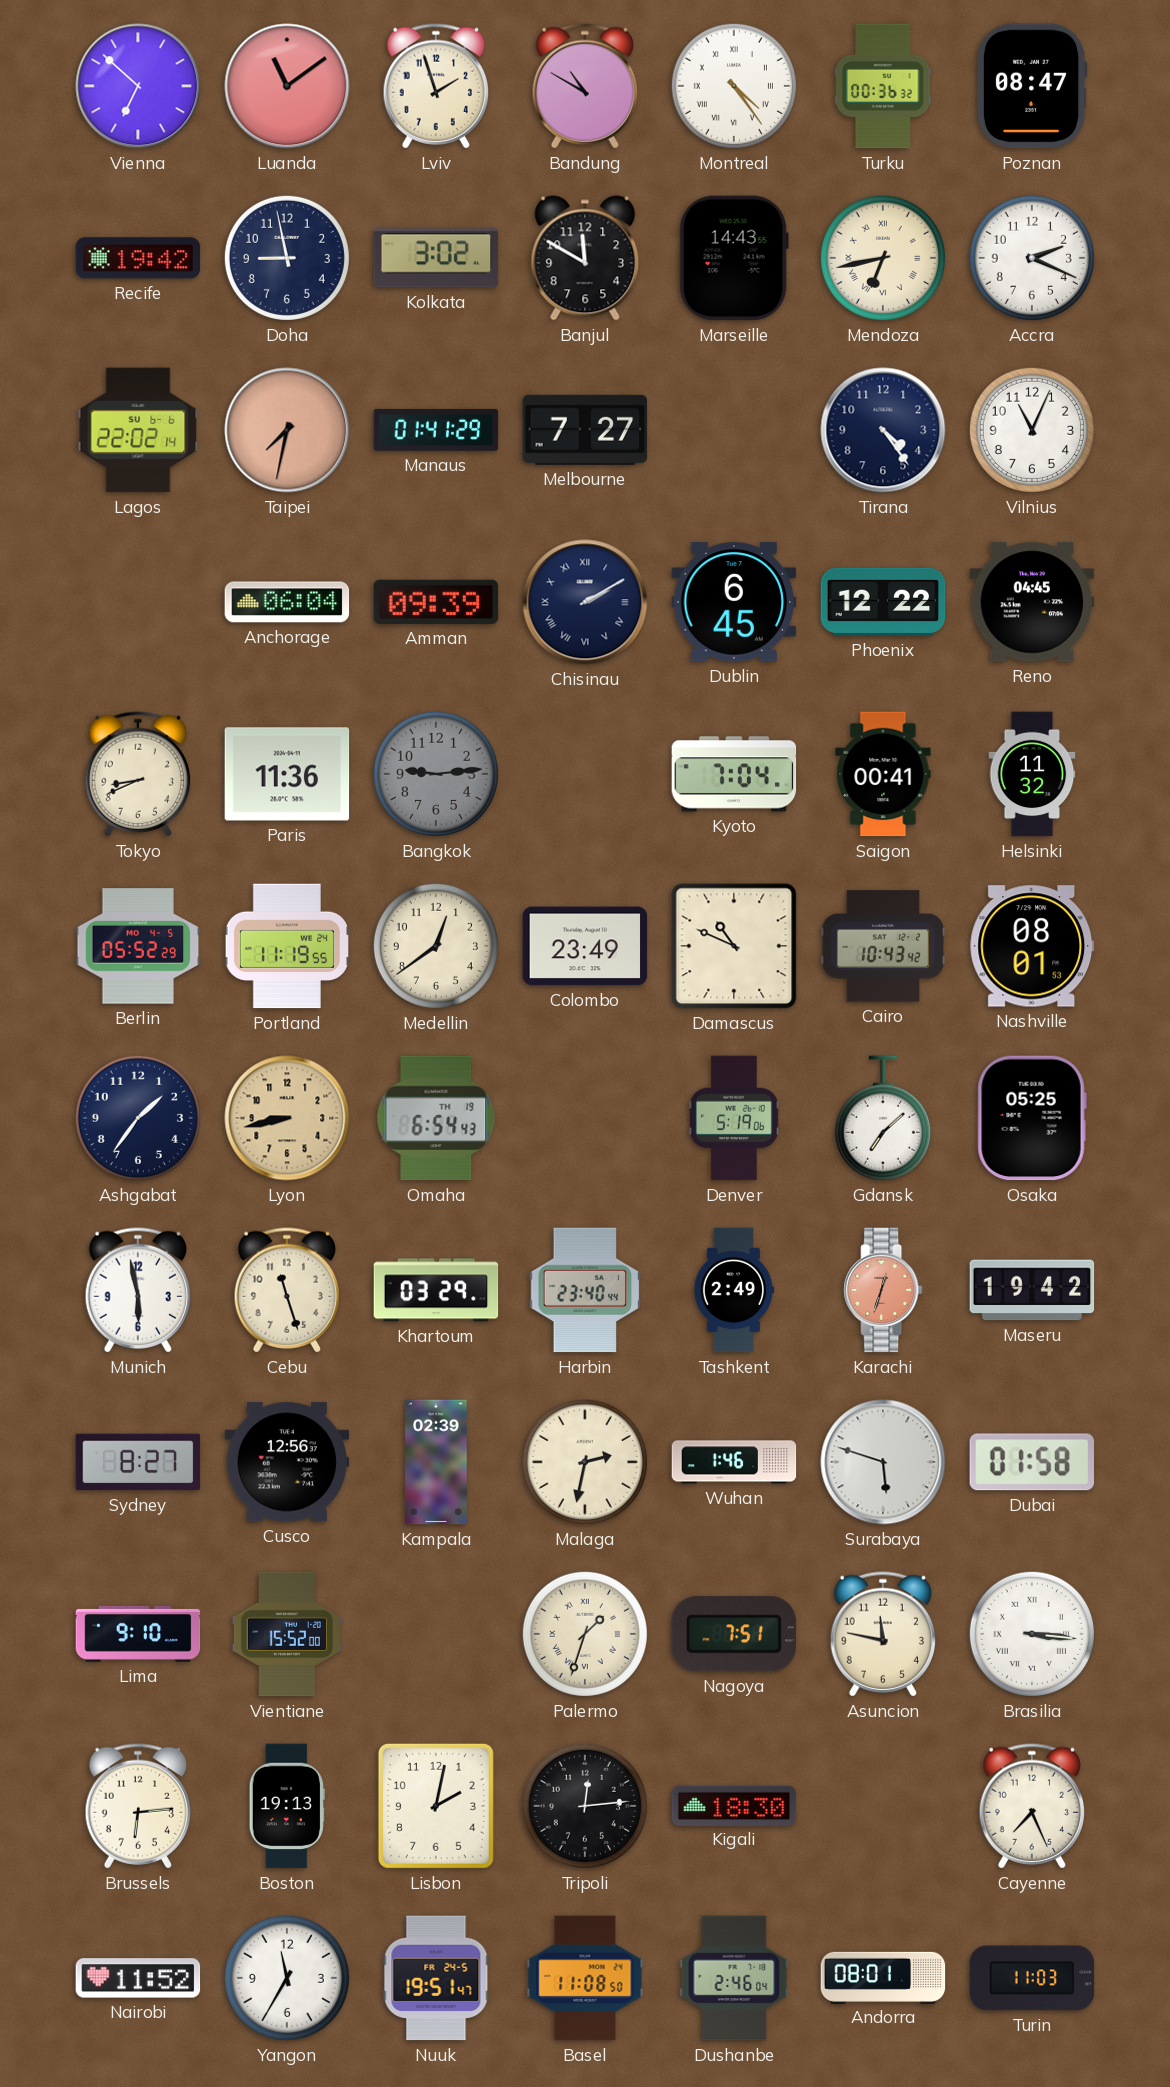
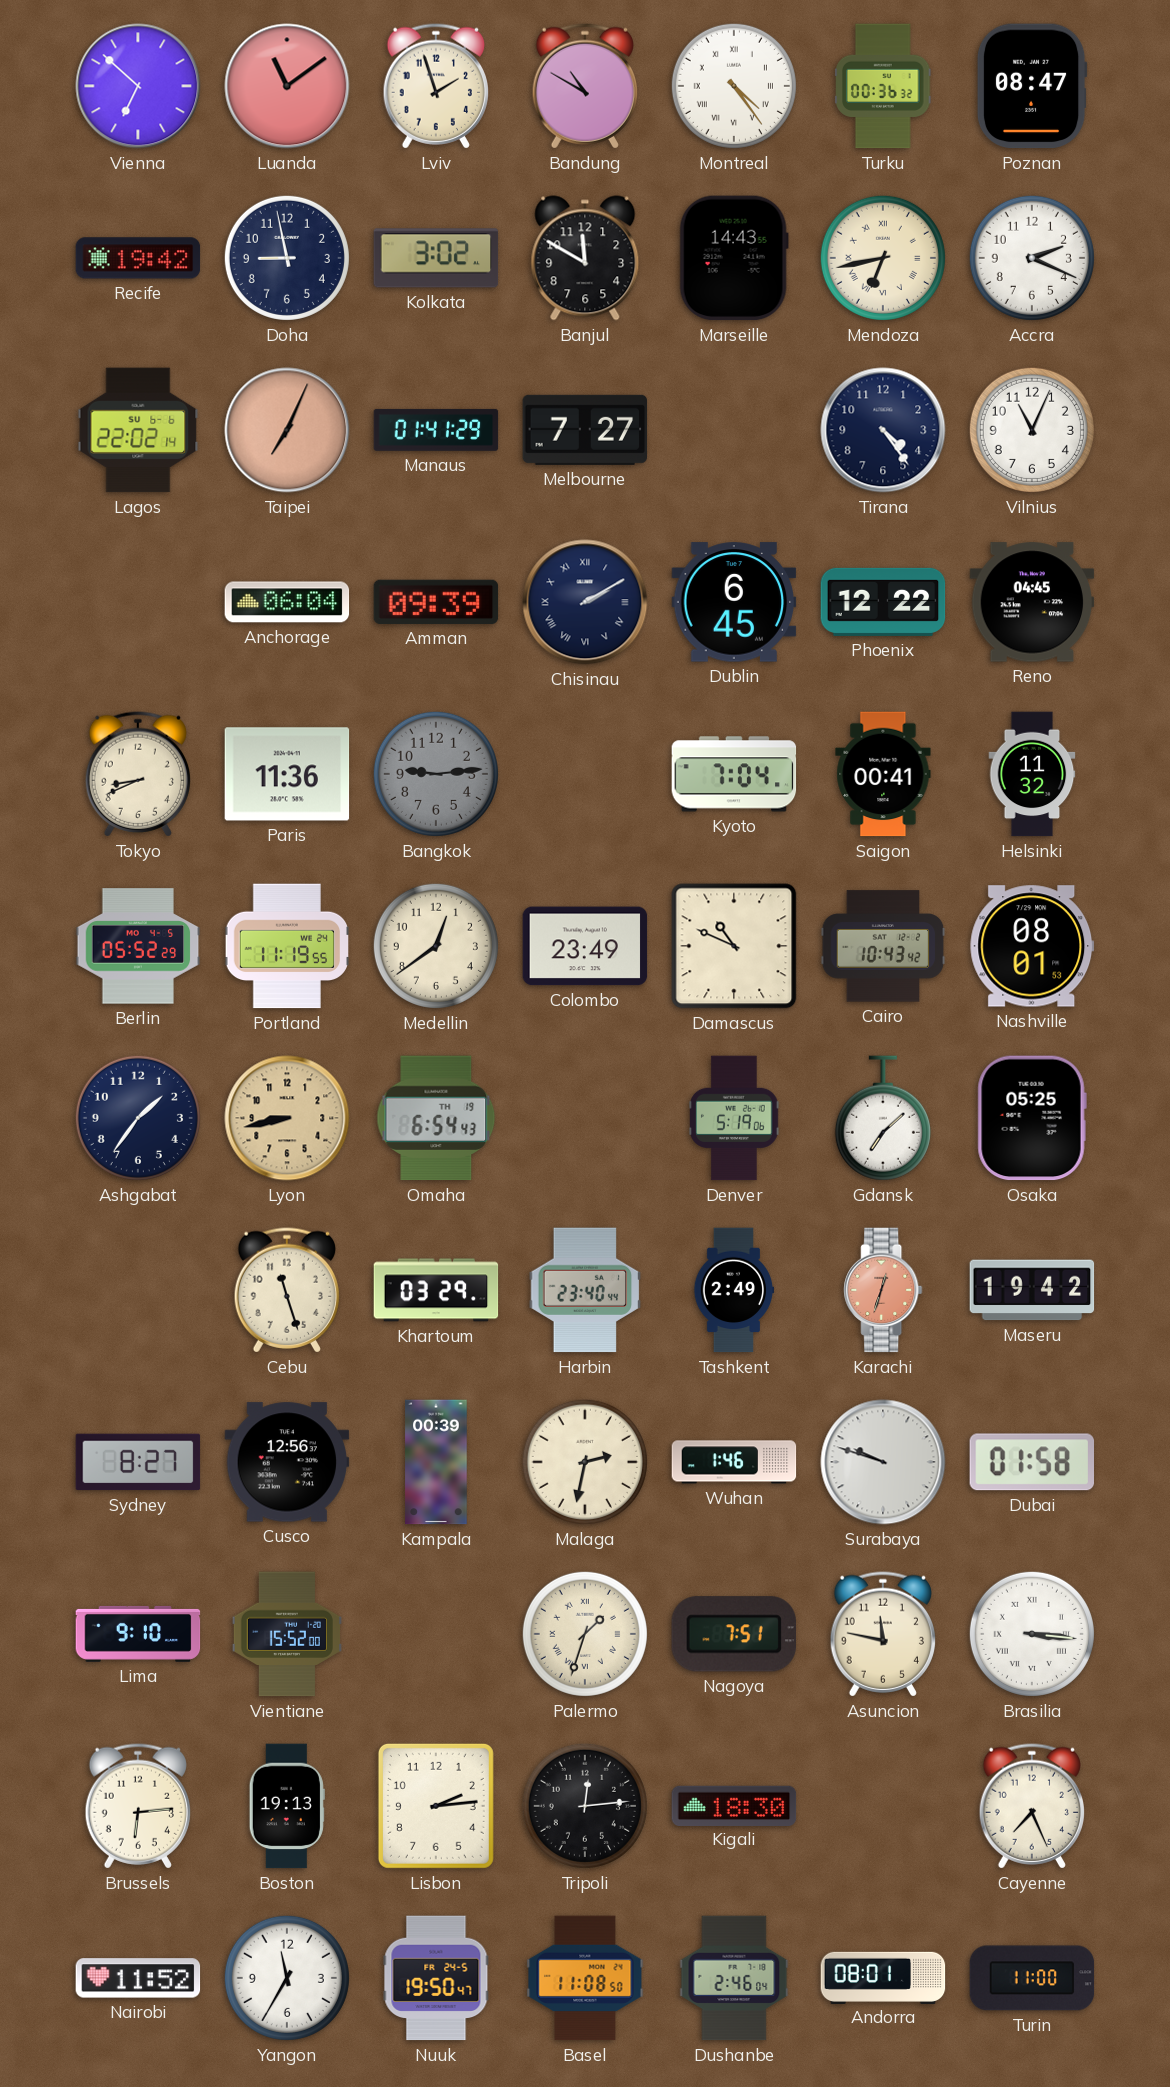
Taipei: 7:32 -> 7:04
Munich: 5:58 -> none
Kampala: 02:39 -> 00:39
Surabaya: 5:48 -> 9:48
Lisbon: 2:02 -> 2:14
Nuuk: 19:51 -> 19:50
Turin: 11:03 -> 11:00
